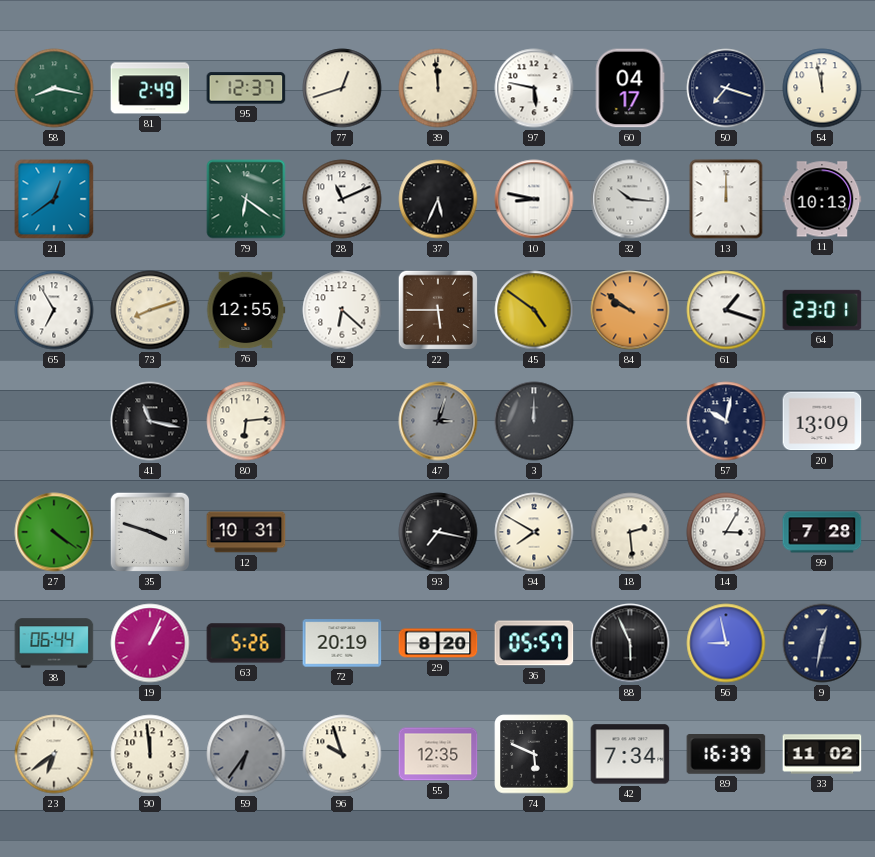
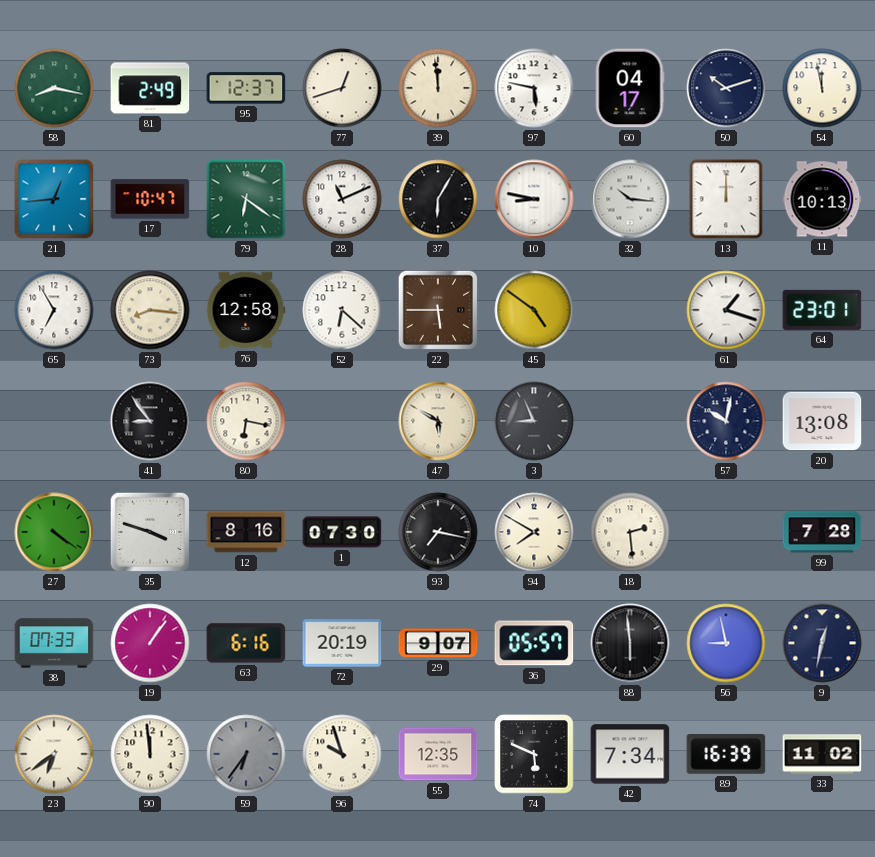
50: 7:18 -> 10:12
21: 12:39 -> 12:44
17: none -> 10:47
37: 5:34 -> 6:05
73: 8:12 -> 8:16
76: 12:55 -> 12:58
84: 9:51 -> none
41: 11:17 -> 8:54
80: 6:14 -> 6:17
47: 3:03 -> 5:50
47 dial: grey -> cream
3: 12:00 -> 8:56
20: 13:09 -> 13:08
12: 10:31 -> 8:16
1: none -> 07:30
14: 3:05 -> none
38: 06:44 -> 07:33
19: 1:04 -> 1:06
63: 5:26 -> 6:16
29: 8:20 -> 9:07
88: 5:56 -> 5:59
